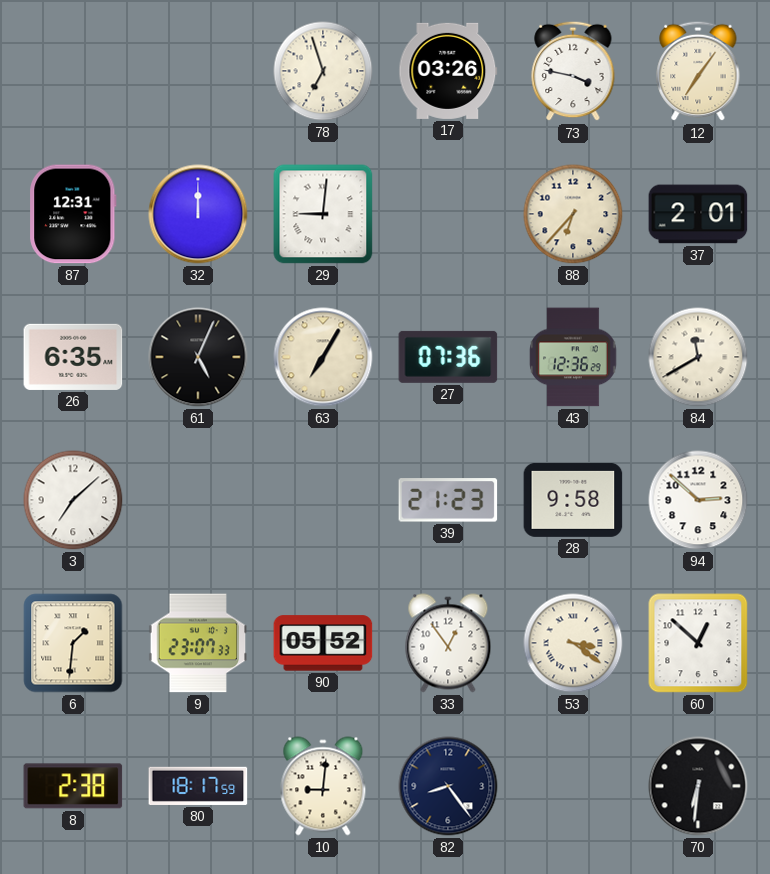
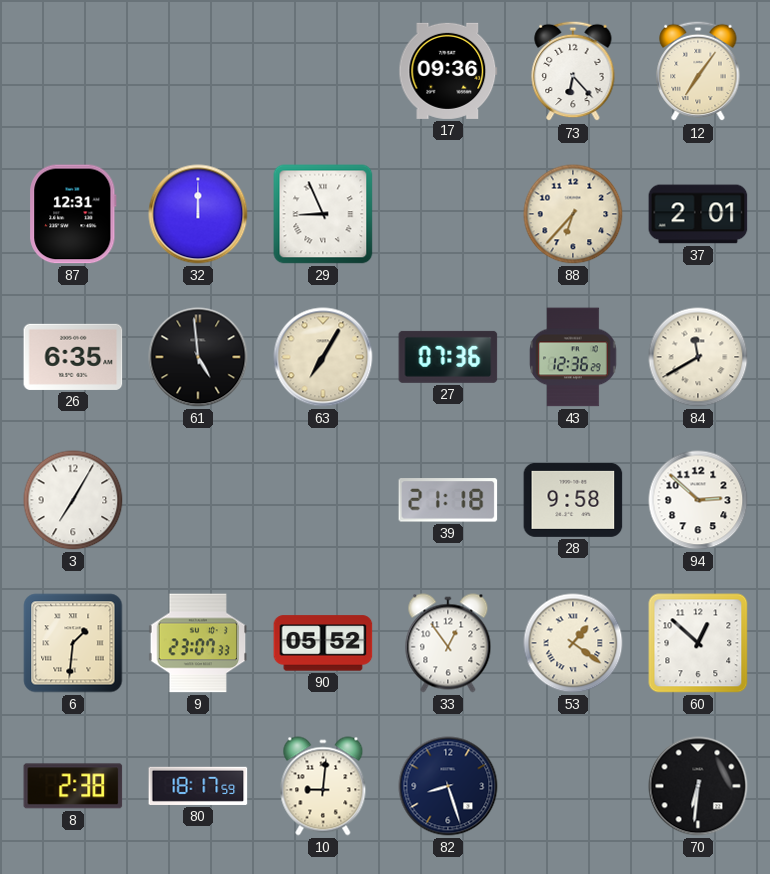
78: 6:57 -> none
17: 03:26 -> 09:36
73: 3:47 -> 6:23
29: 9:01 -> 8:56
61: 5:04 -> 4:59
3: 7:08 -> 7:05
39: 21:23 -> 21:18
53: 3:21 -> 1:21
82: 8:24 -> 8:27
